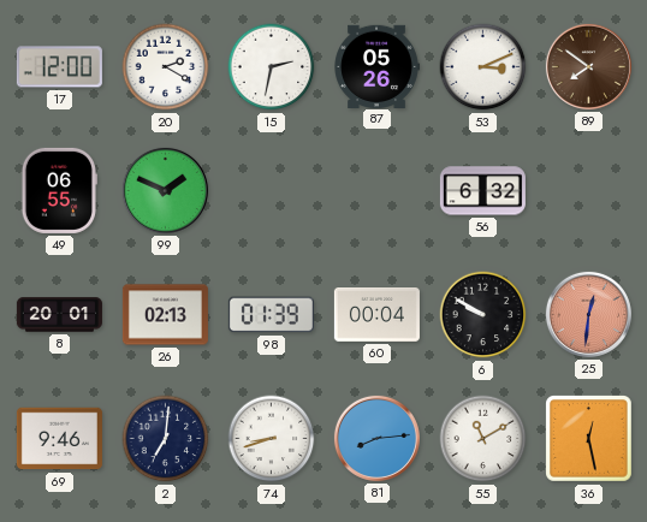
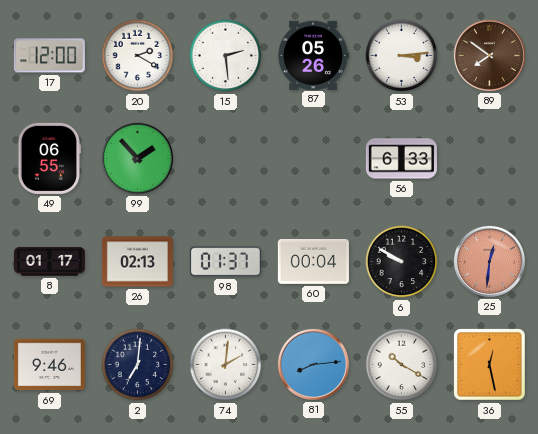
15: 2:32 -> 2:29
53: 3:11 -> 3:14
99: 1:49 -> 1:53
56: 6:32 -> 6:33
8: 20:01 -> 01:17
98: 01:39 -> 01:37
74: 8:42 -> 2:01
55: 11:10 -> 10:20
